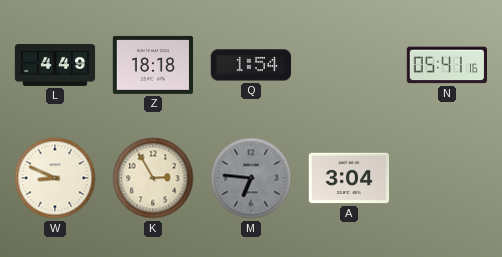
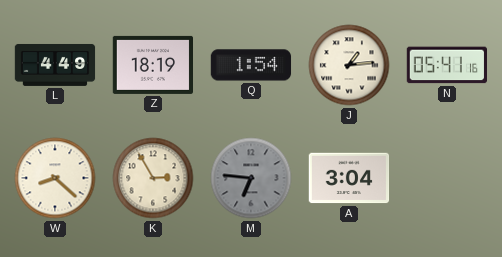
Z: 18:18 -> 18:19
J: none -> 1:14
W: 8:49 -> 8:22
